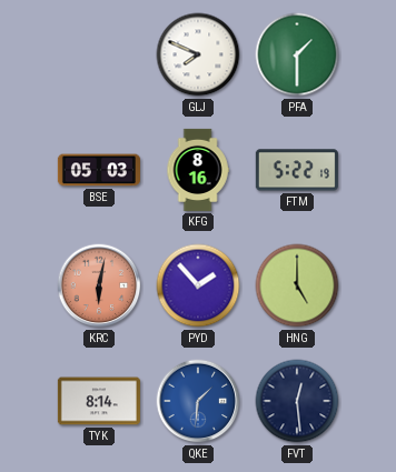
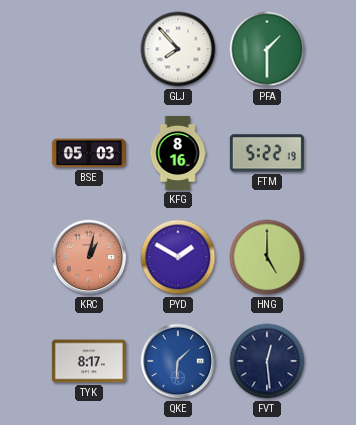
GLJ: 7:49 -> 7:53
KRC: 6:02 -> 1:02
PYD: 1:53 -> 1:50
TYK: 8:14 -> 8:17
